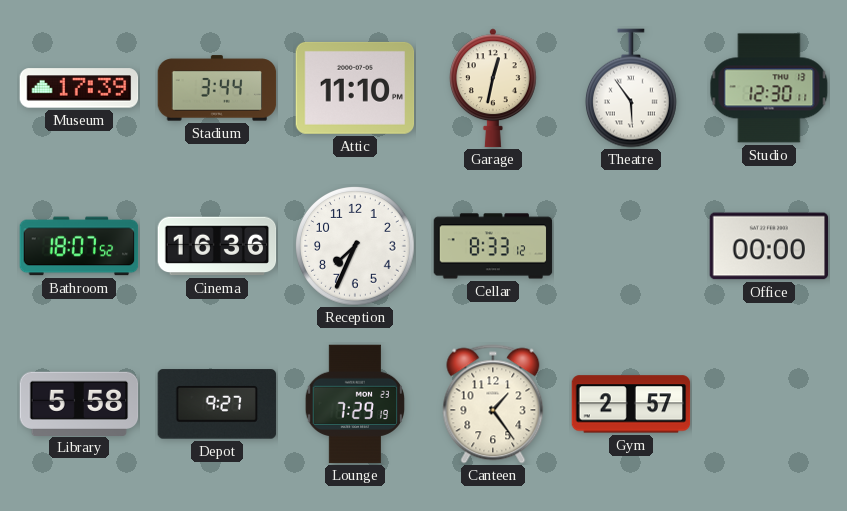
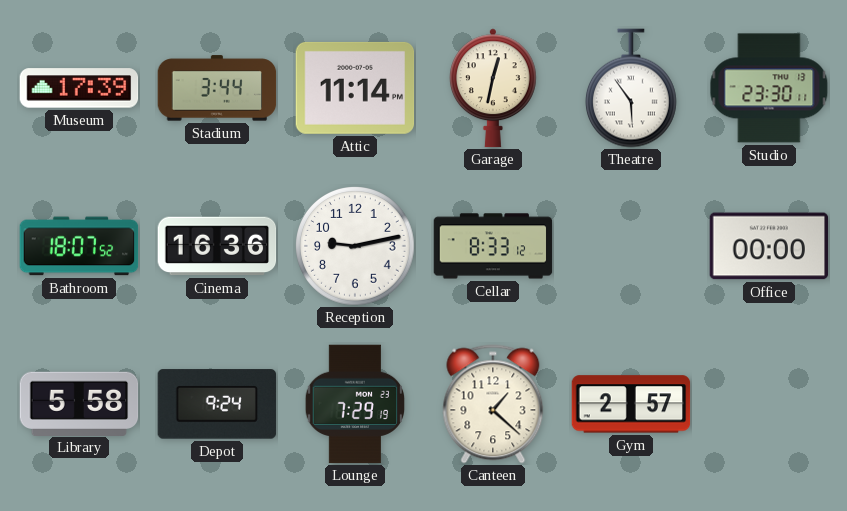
Attic: 11:10 -> 11:14
Studio: 12:30 -> 23:30
Reception: 7:34 -> 9:13
Depot: 9:27 -> 9:24
Canteen: 1:24 -> 1:22
